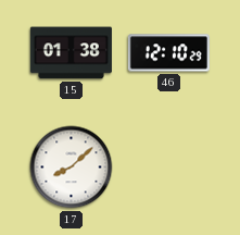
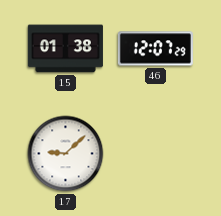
46: 12:10 -> 12:07
17: 8:08 -> 9:08
